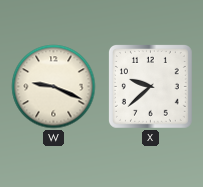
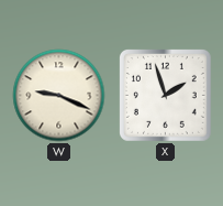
X: 9:38 -> 1:57
